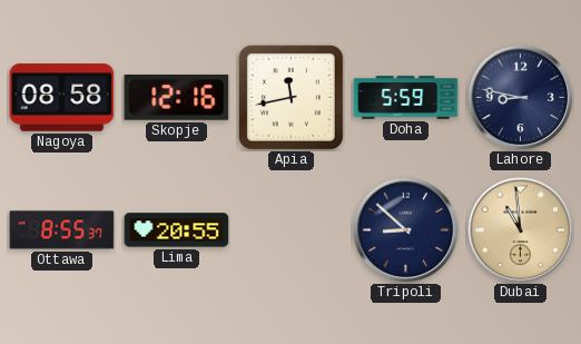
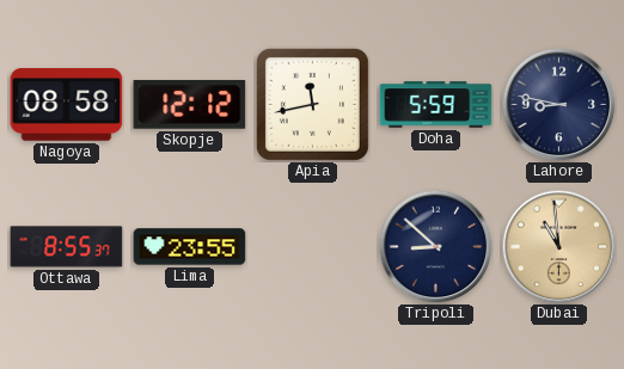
Skopje: 12:16 -> 12:12
Lima: 20:55 -> 23:55
